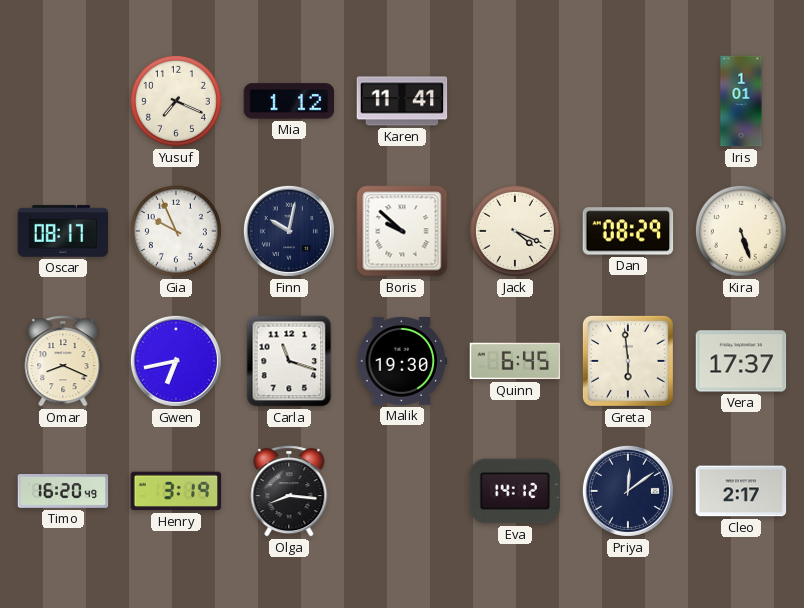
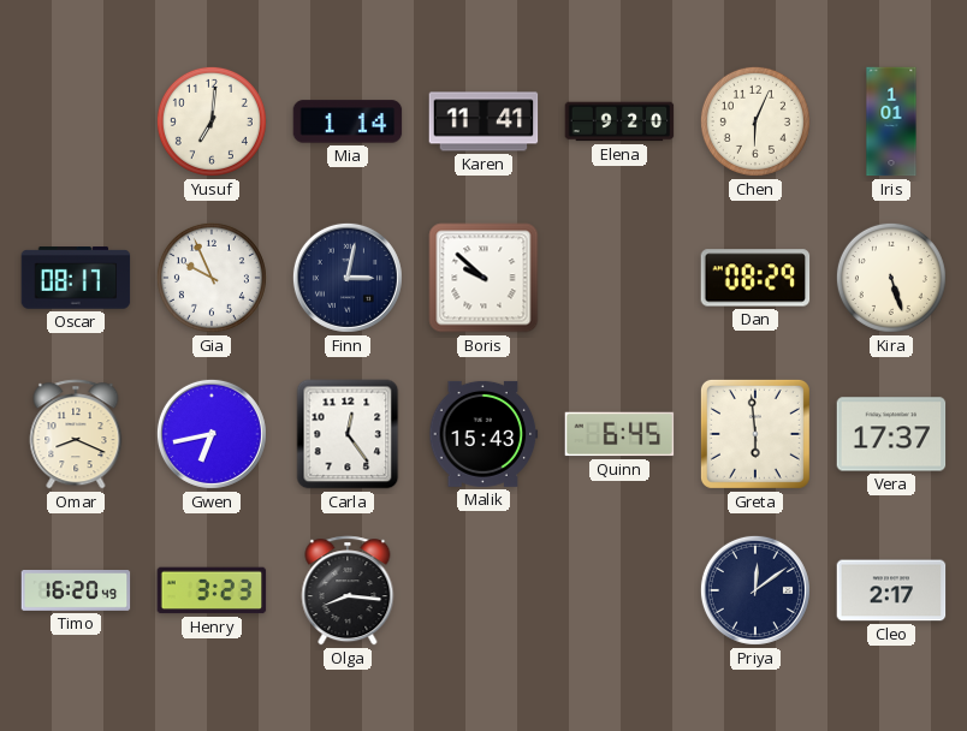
Yusuf: 7:19 -> 7:01
Mia: 1:12 -> 1:14
Elena: none -> 9:20
Chen: none -> 6:04
Finn: 10:02 -> 3:02
Jack: 4:19 -> none
Carla: 11:18 -> 12:24
Malik: 19:30 -> 15:43
Henry: 3:19 -> 3:23
Eva: 14:12 -> none
